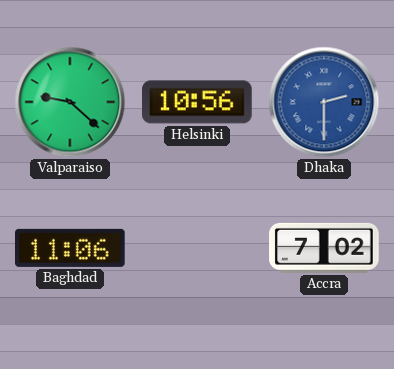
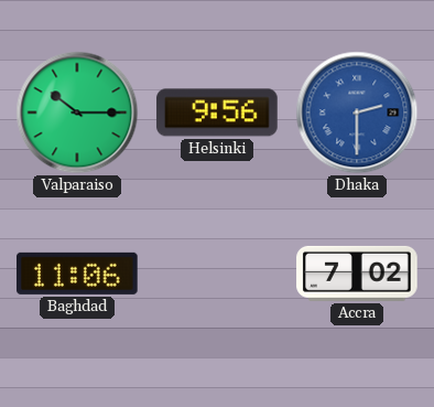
Valparaiso: 9:22 -> 10:15
Helsinki: 10:56 -> 9:56
